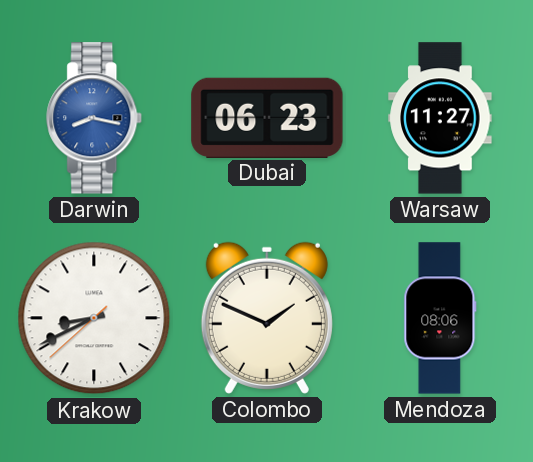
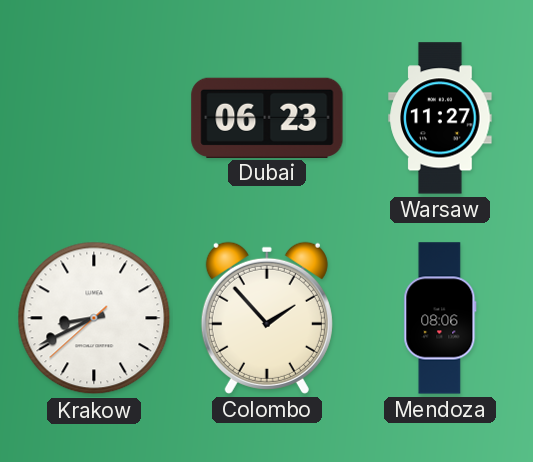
Darwin: 8:17 -> none
Colombo: 1:49 -> 1:53
